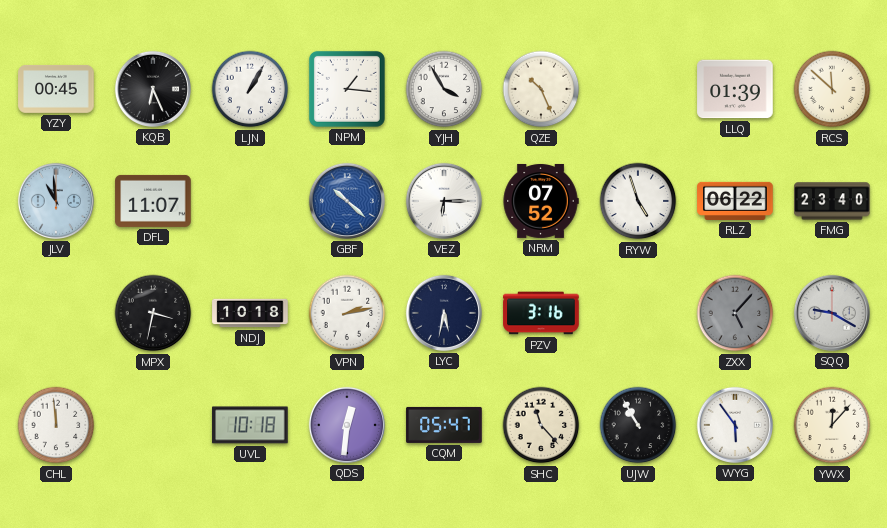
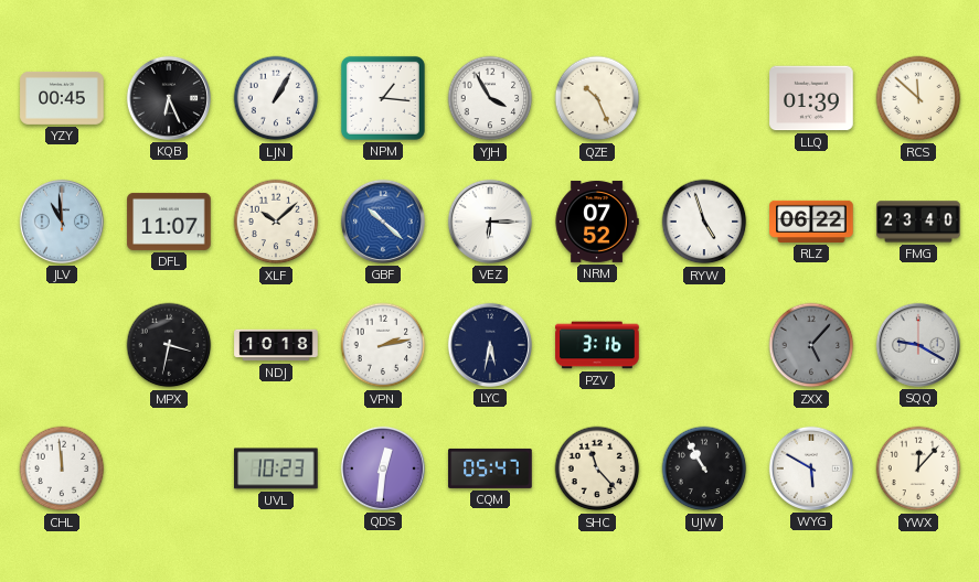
XLF: none -> 10:08
UVL: 10:18 -> 10:23
WYG: 5:54 -> 5:50
